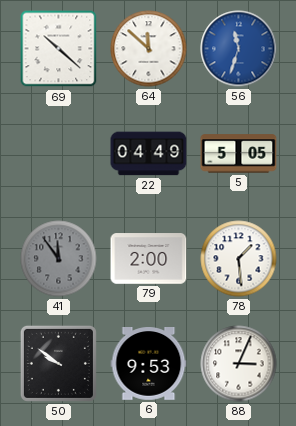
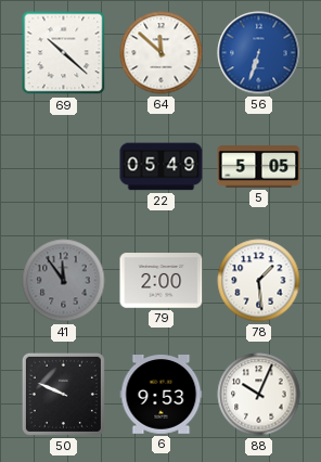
56: 11:33 -> 6:33
22: 04:49 -> 05:49
50: 9:51 -> 9:49
88: 3:04 -> 10:04
